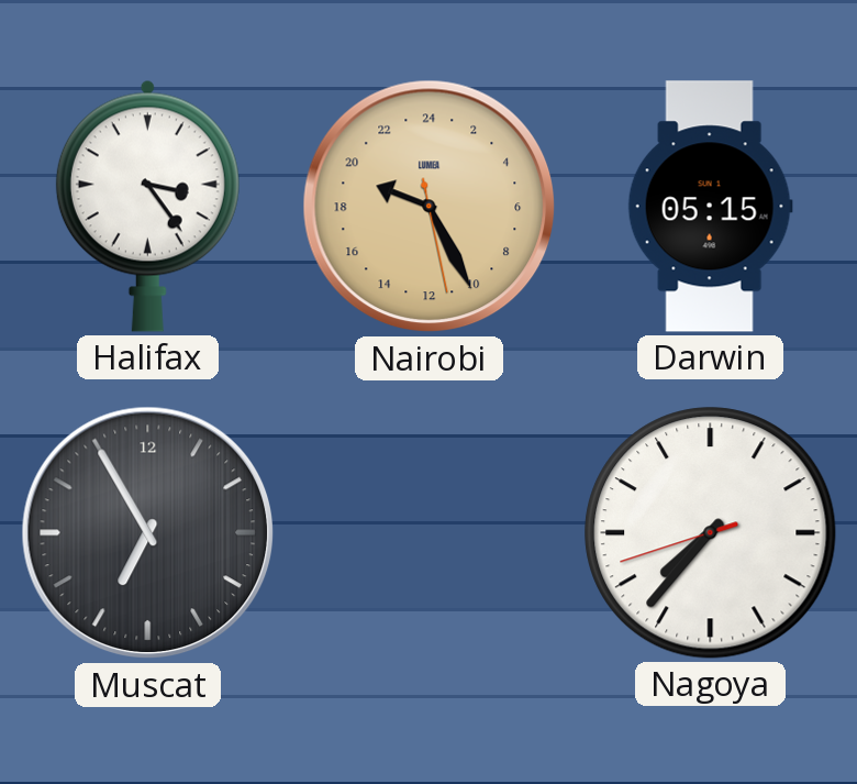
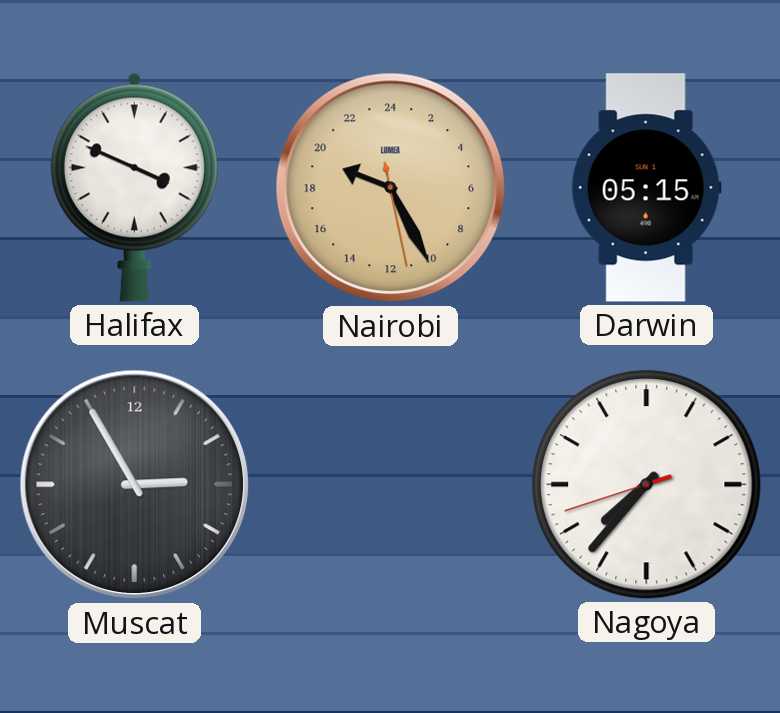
Halifax: 3:24 -> 3:49
Muscat: 6:55 -> 2:55
